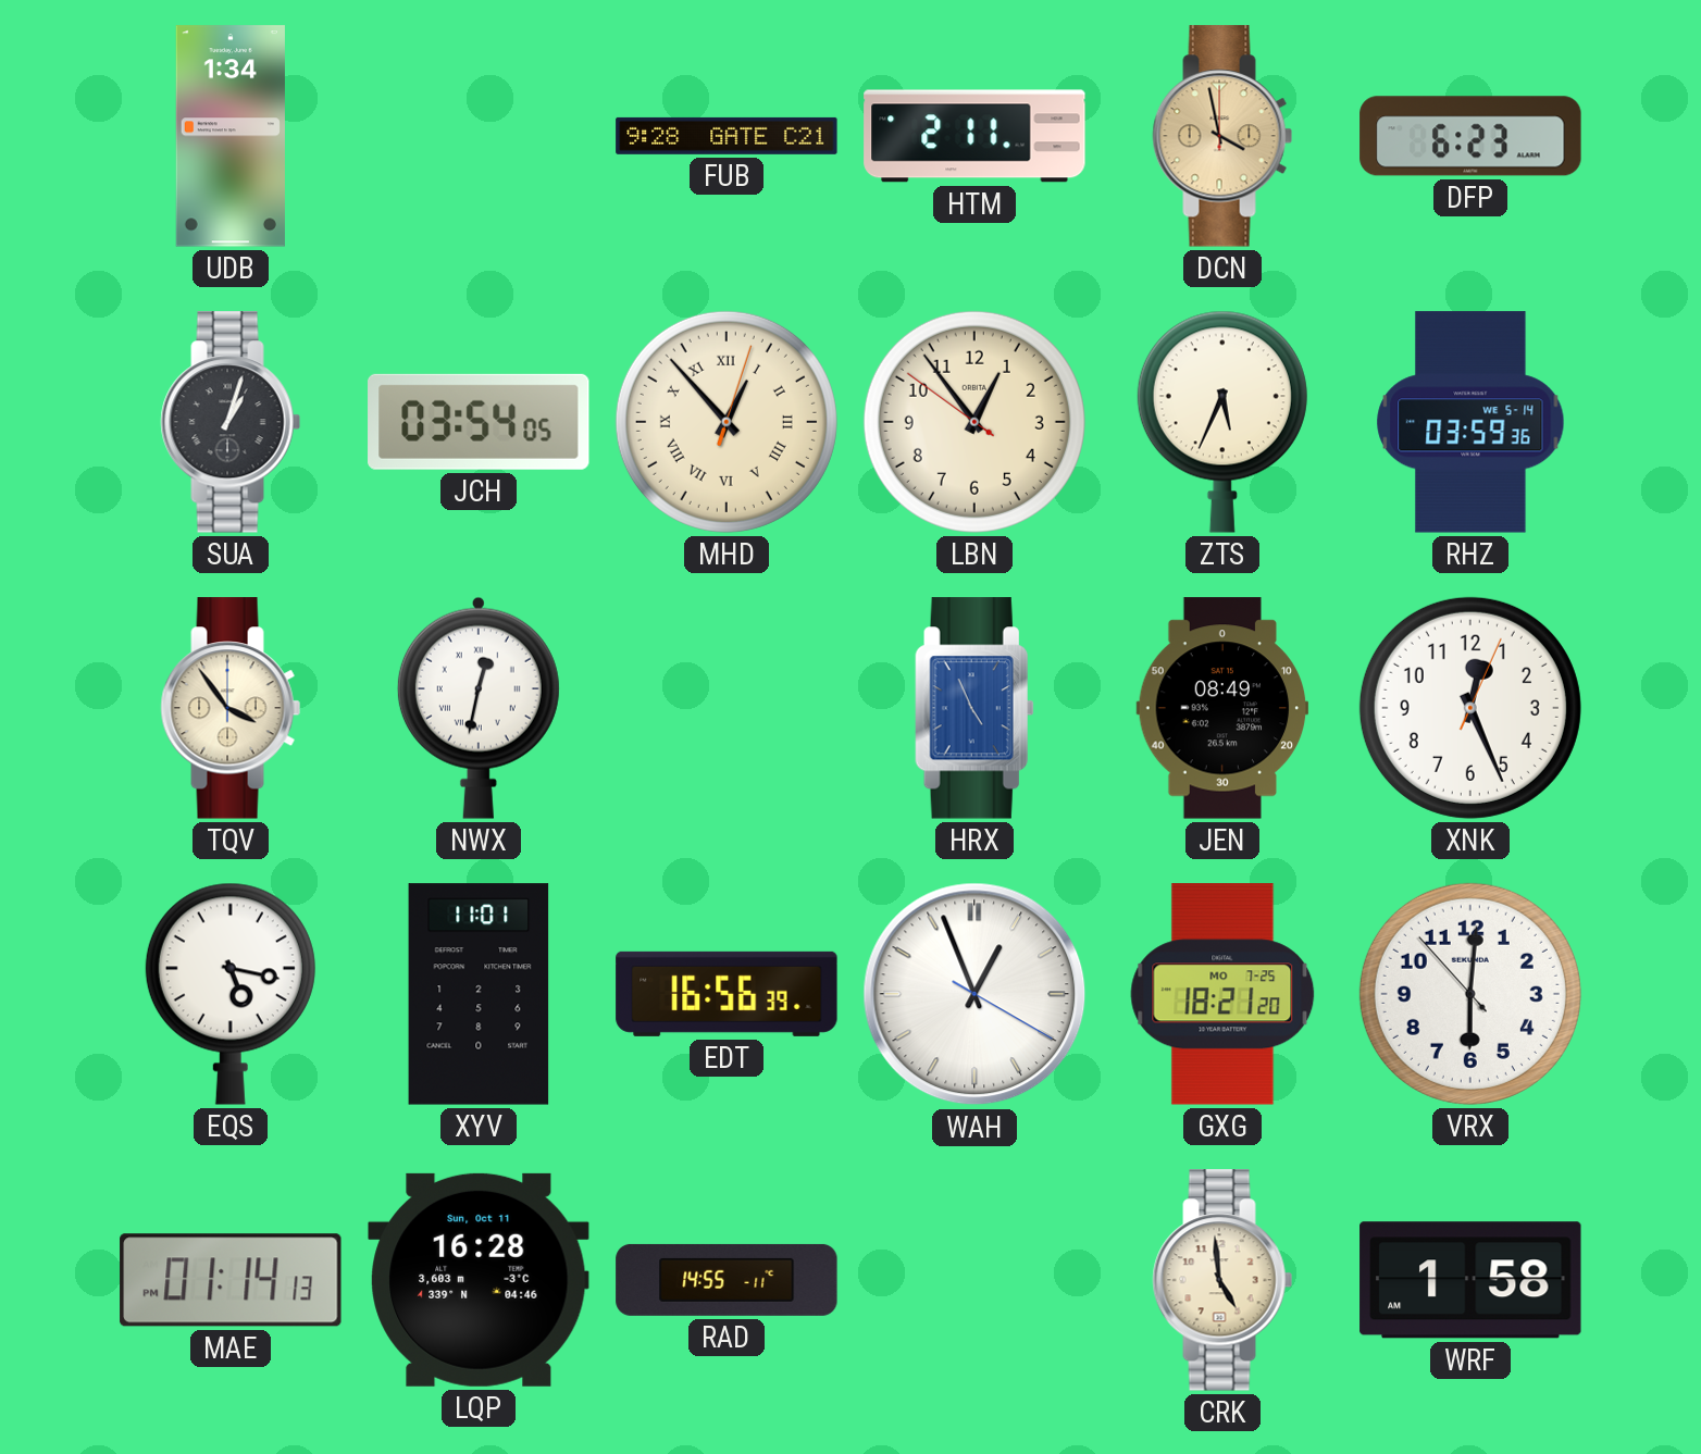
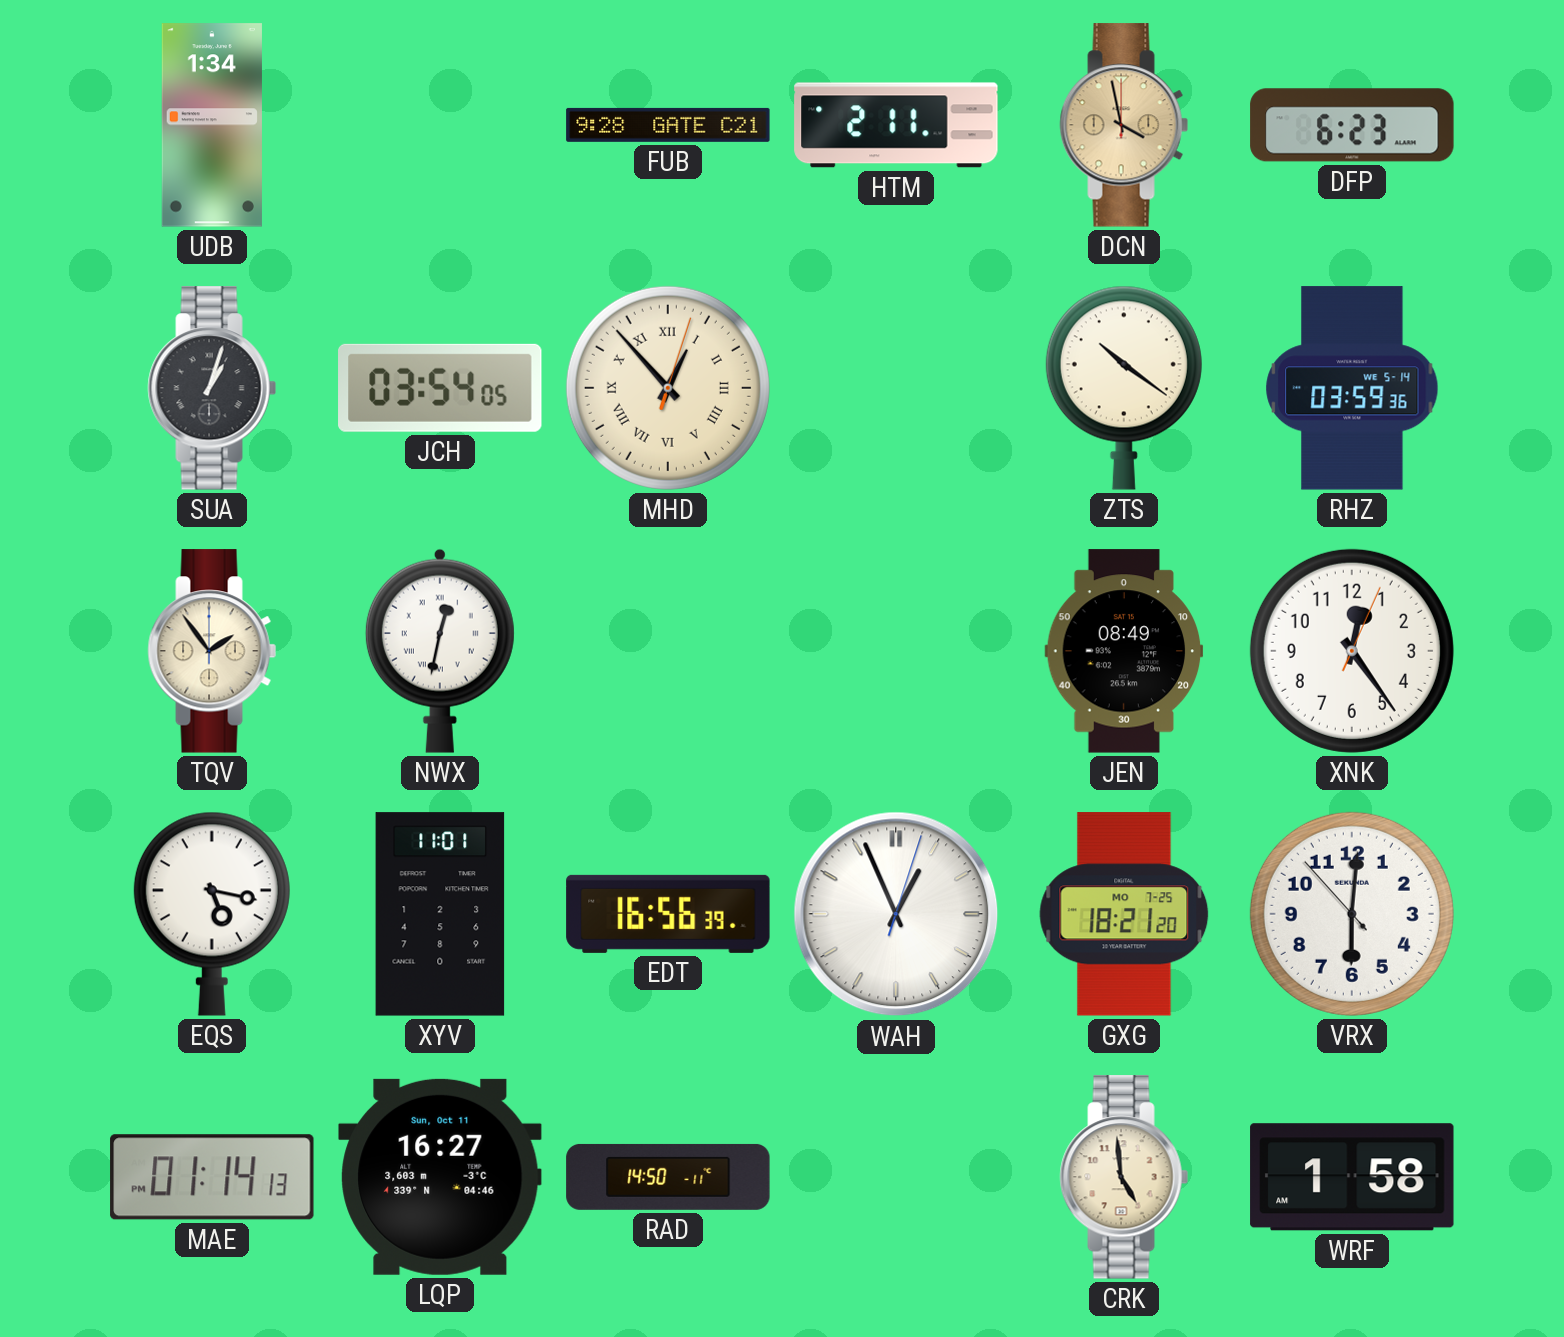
LBN: 12:53 -> none
ZTS: 5:34 -> 10:21
TQV: 3:54 -> 1:54
HRX: 4:56 -> none
XNK: 12:26 -> 12:24
WAH: 12:56:20 -> 12:56:03
LQP: 16:28 -> 16:27
RAD: 14:55 -> 14:50
